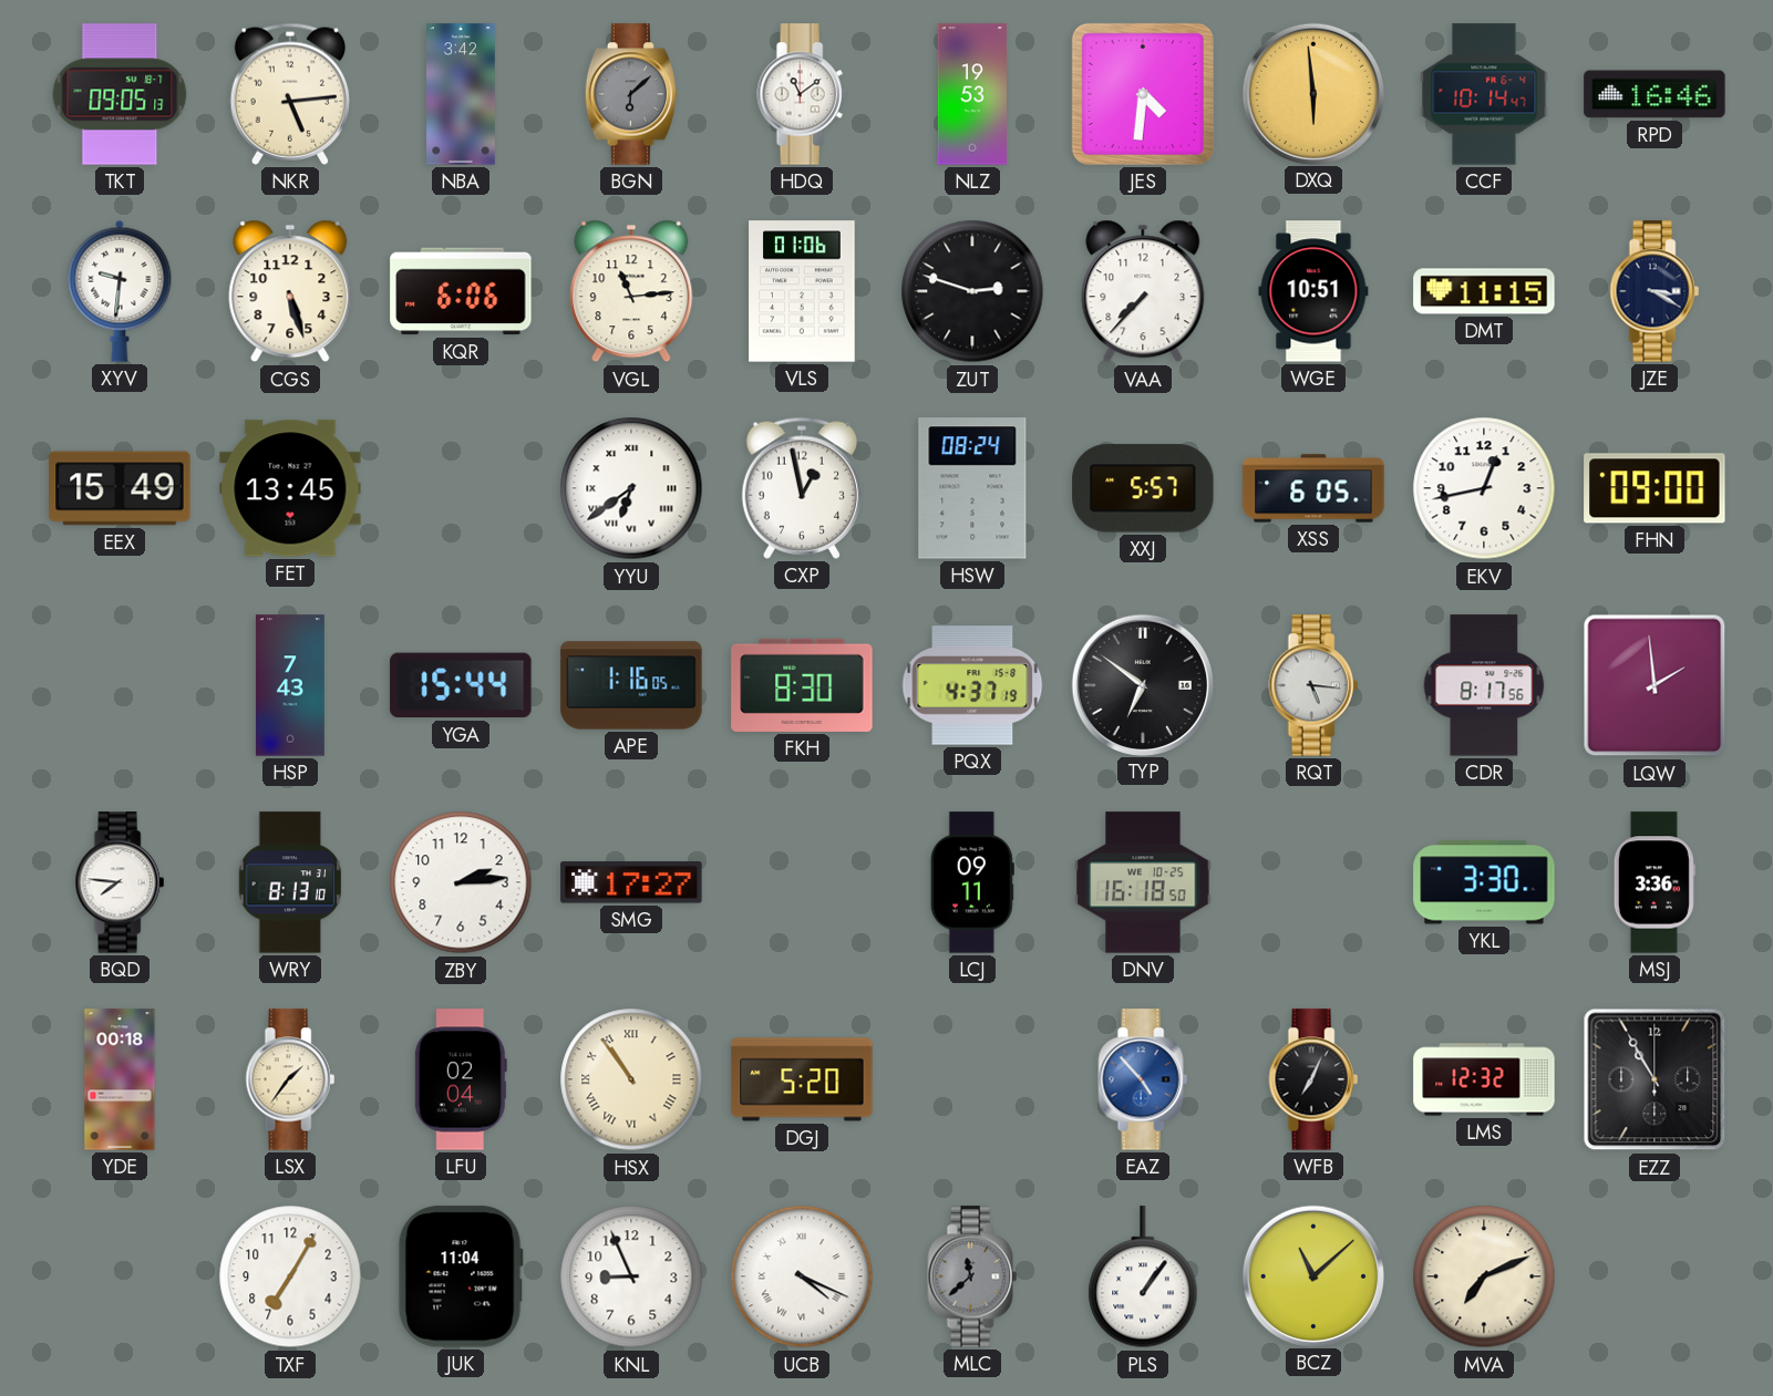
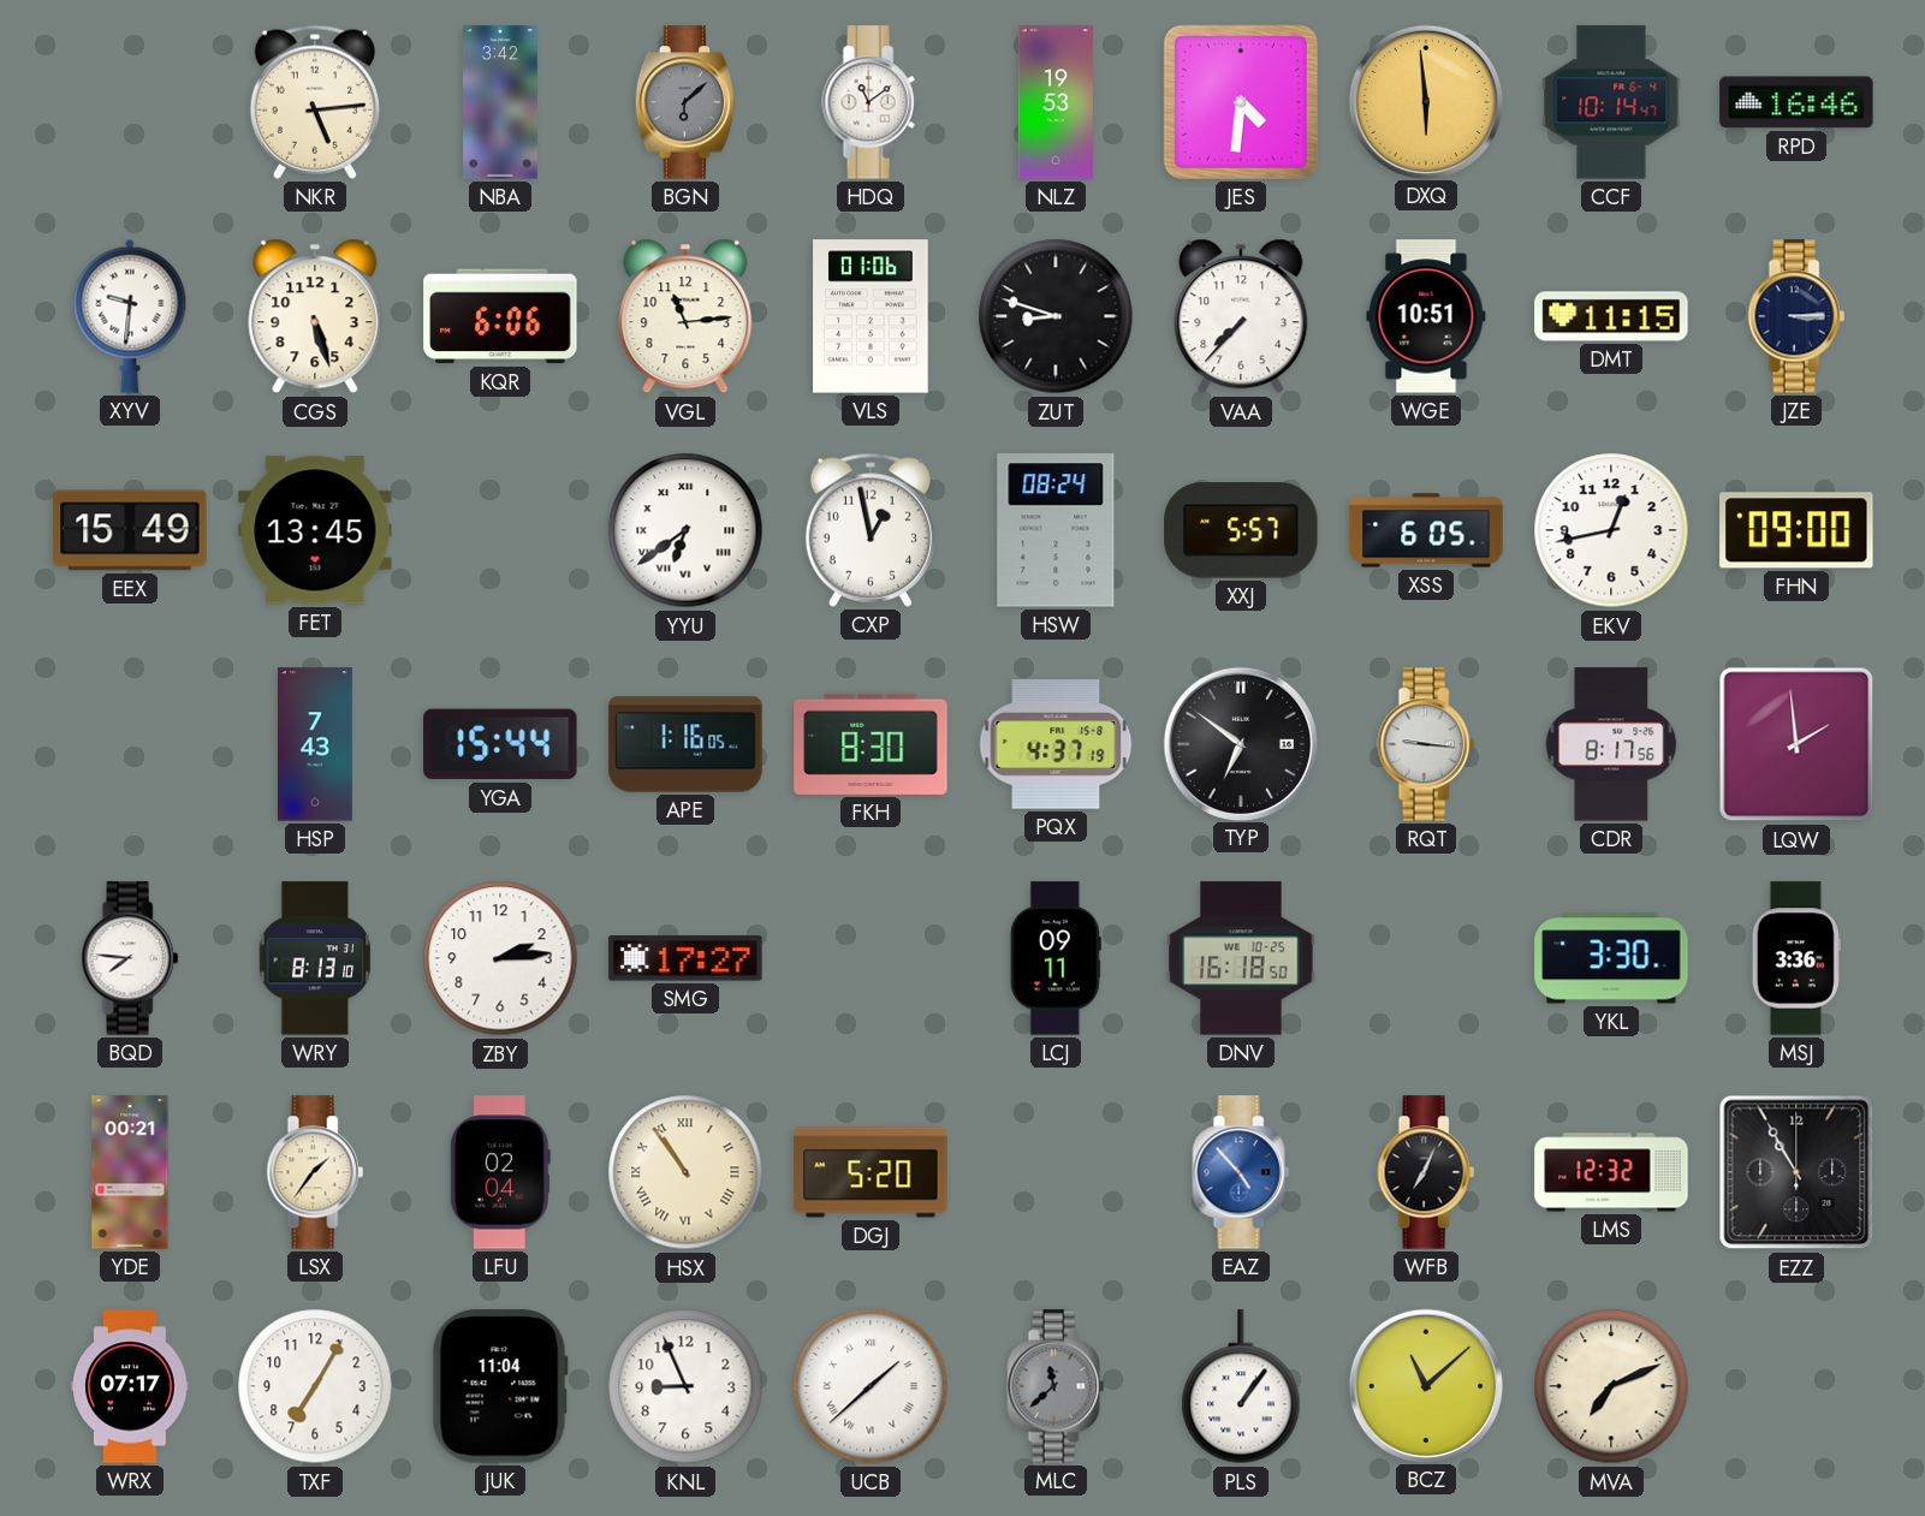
TKT: 09:05 -> none
ZUT: 2:48 -> 8:48
JZE: 3:20 -> 3:15
RQT: 5:16 -> 9:16
YDE: 00:18 -> 00:21
WRX: none -> 07:17
UCB: 4:19 -> 1:38
